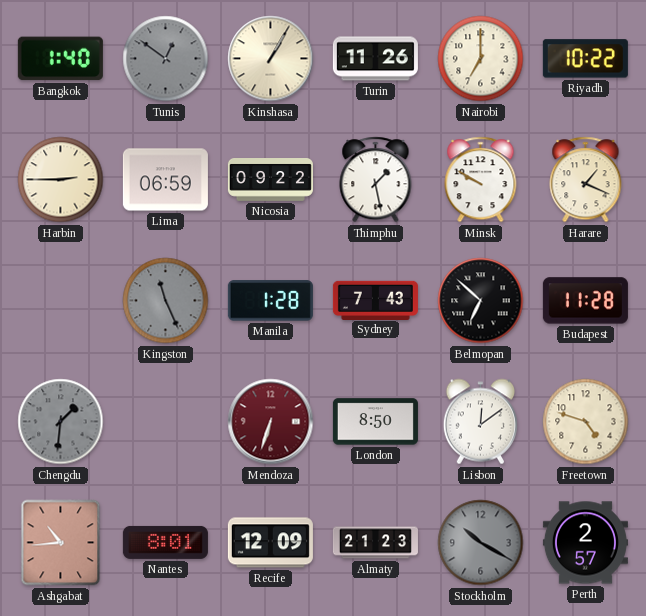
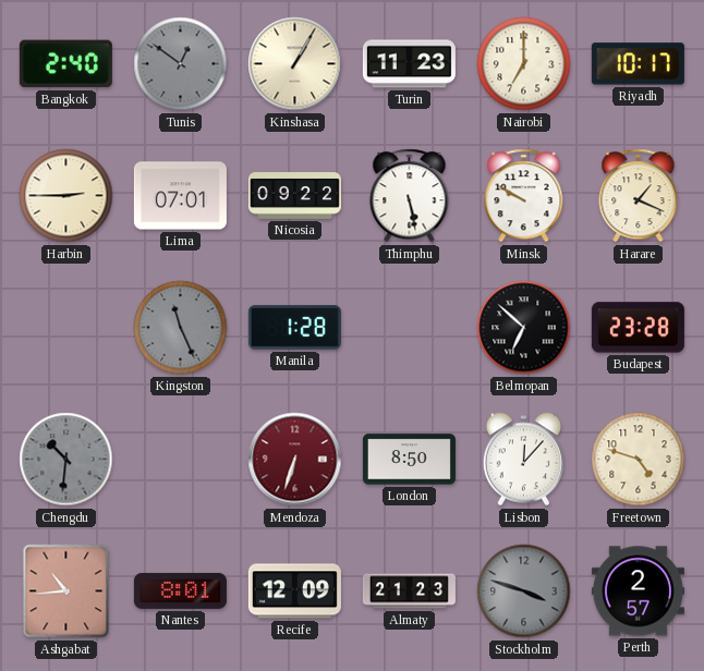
Bangkok: 1:40 -> 2:40
Turin: 11:26 -> 11:23
Riyadh: 10:22 -> 10:17
Lima: 06:59 -> 07:01
Thimphu: 1:28 -> 5:28
Sydney: 7:43 -> none
Budapest: 11:28 -> 23:28
Chengdu: 1:31 -> 10:31
Lisbon: 12:09 -> 12:07
Stockholm: 10:20 -> 3:48
